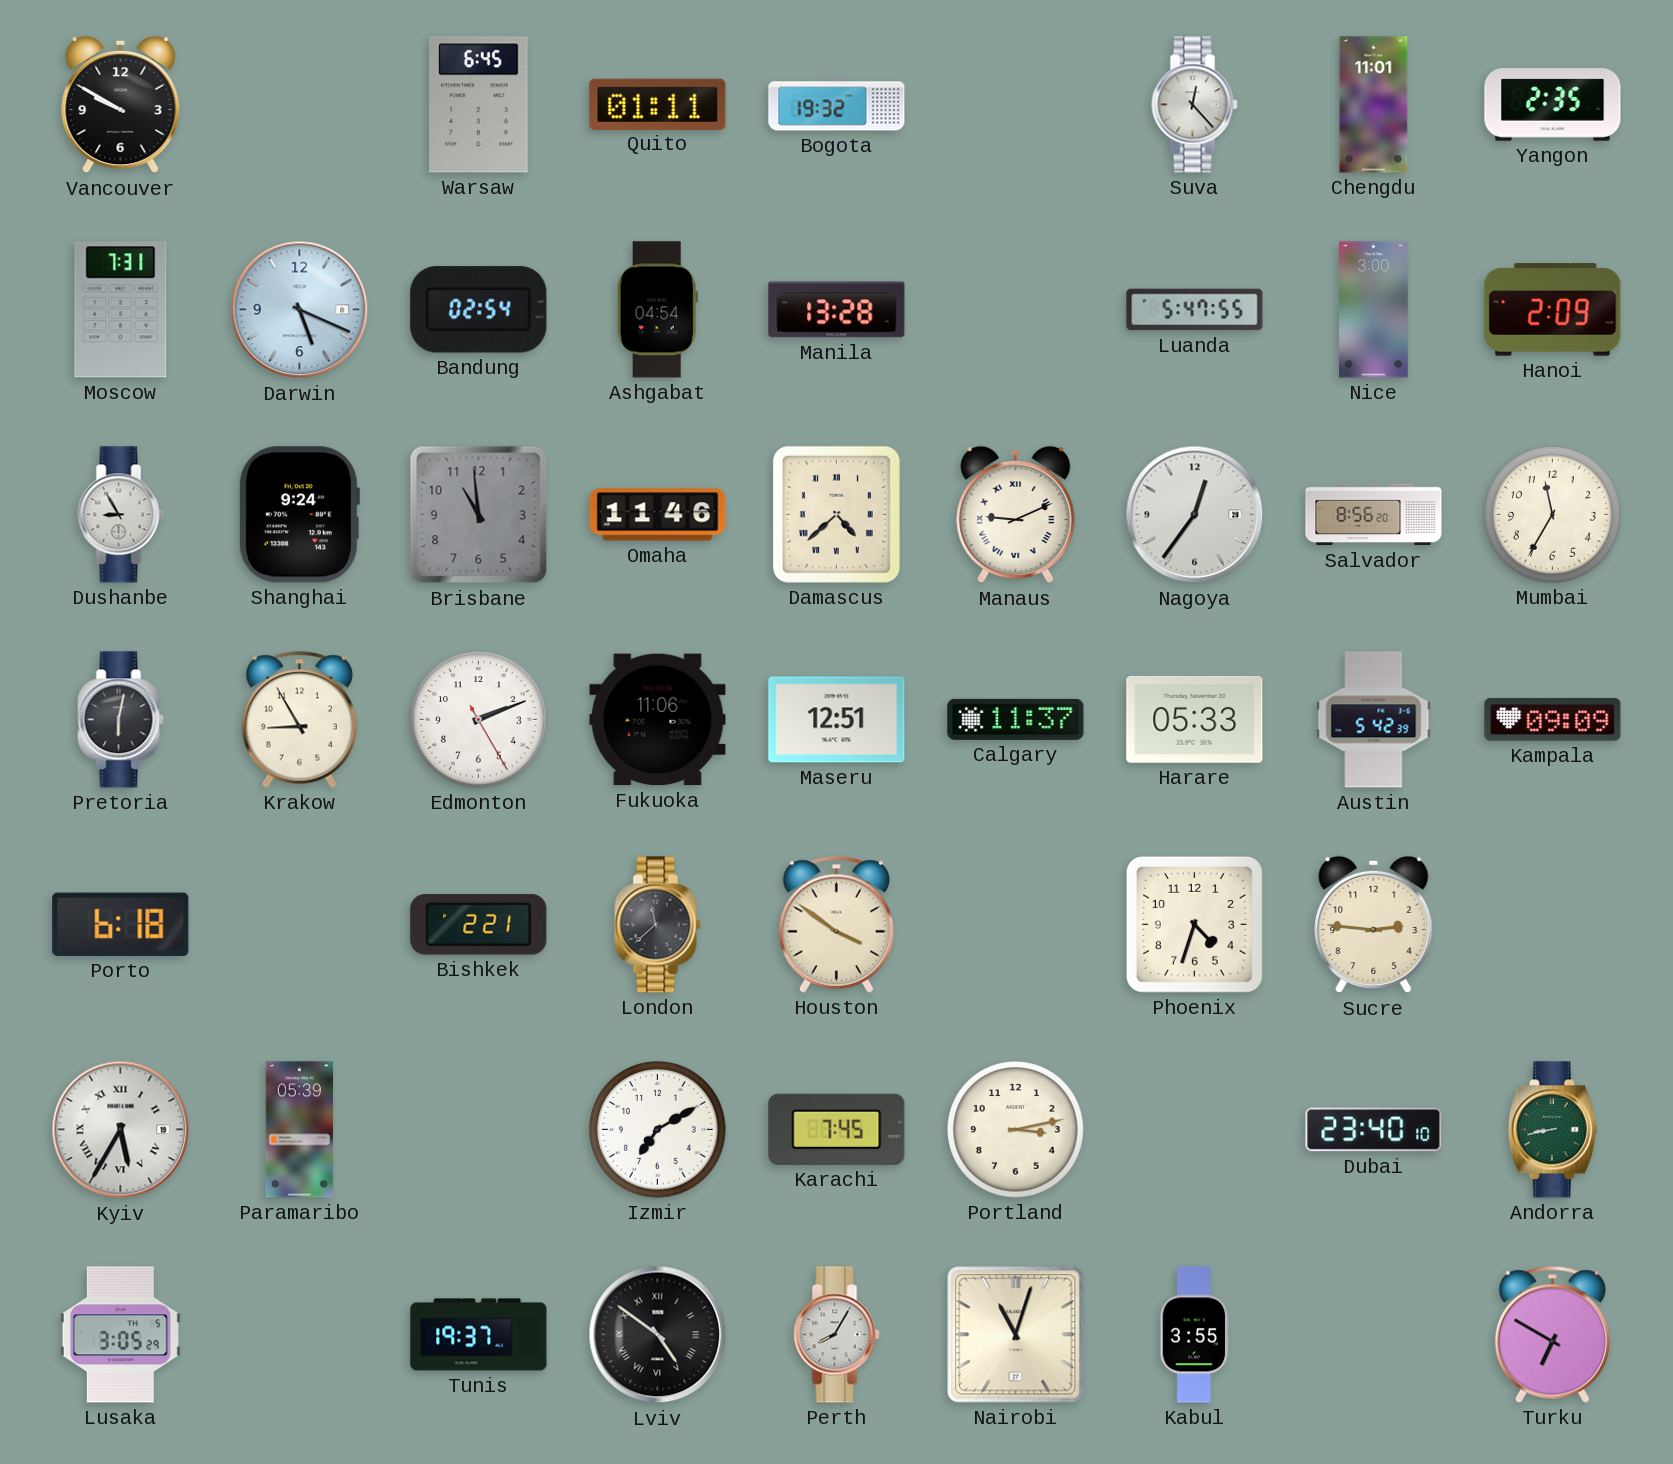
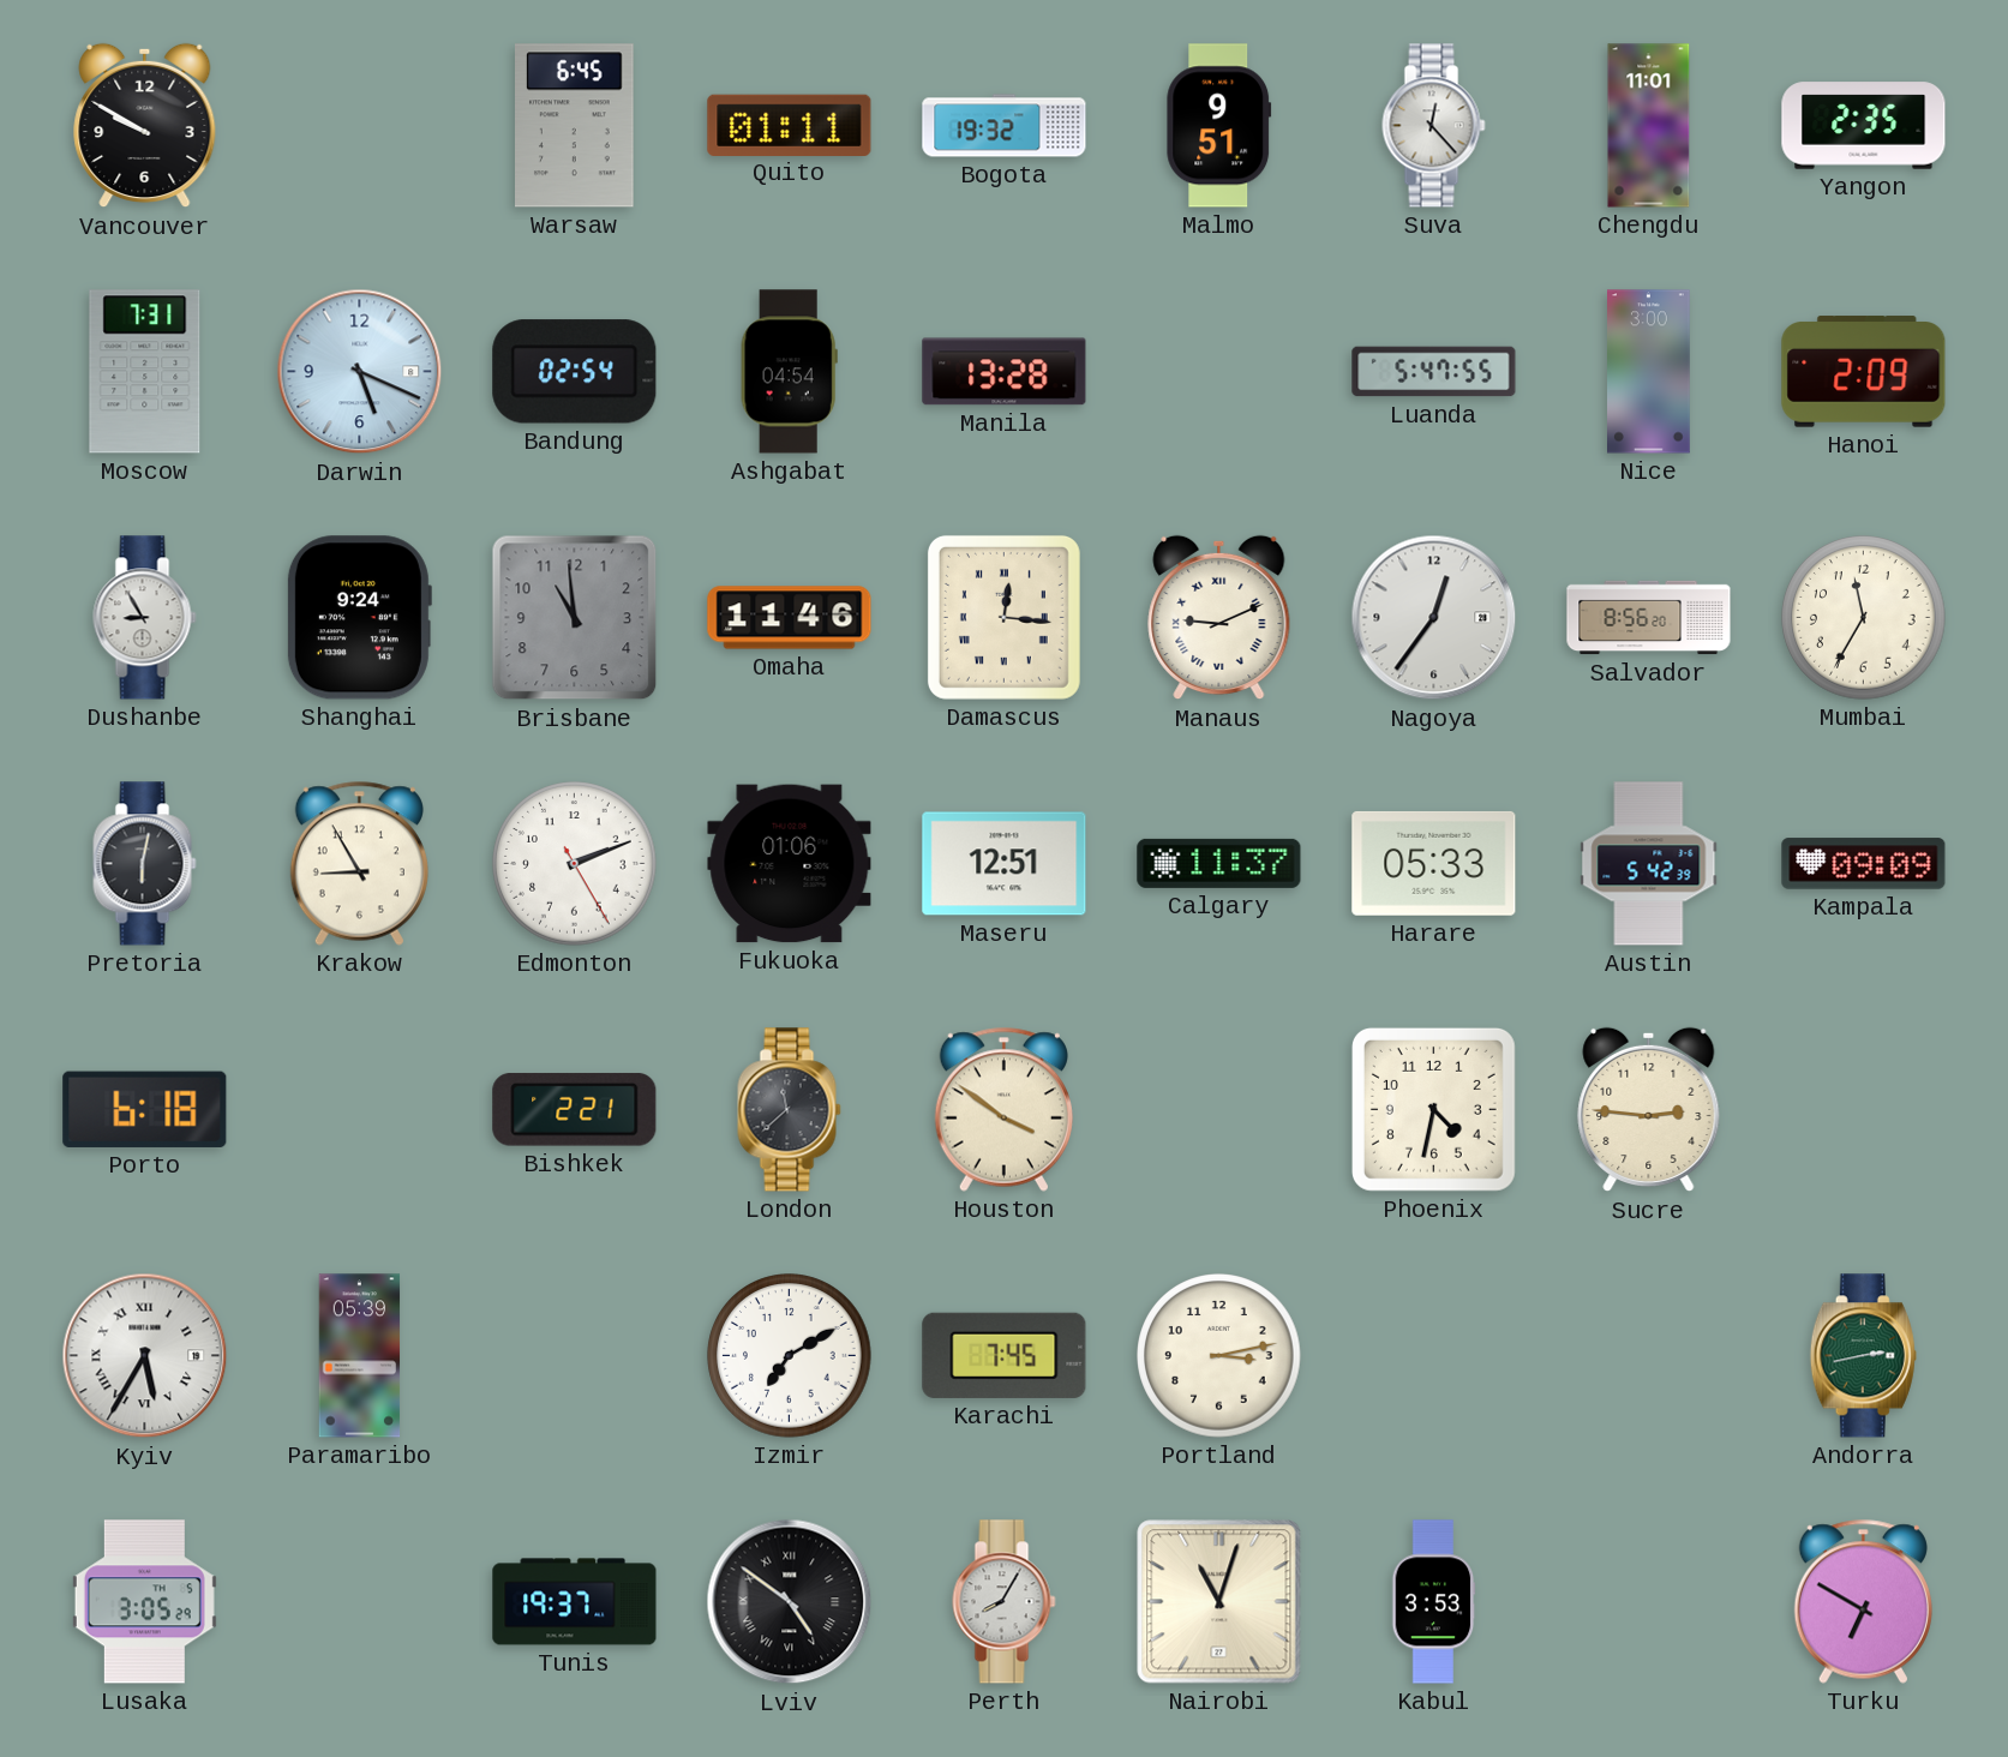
Malmo: none -> 9:51
Damascus: 4:38 -> 12:16
Fukuoka: 11:06 -> 01:06
Phoenix: 4:33 -> 4:32
Dubai: 23:40 -> none
Andorra: 8:43 -> 2:43
Kabul: 3:55 -> 3:53
